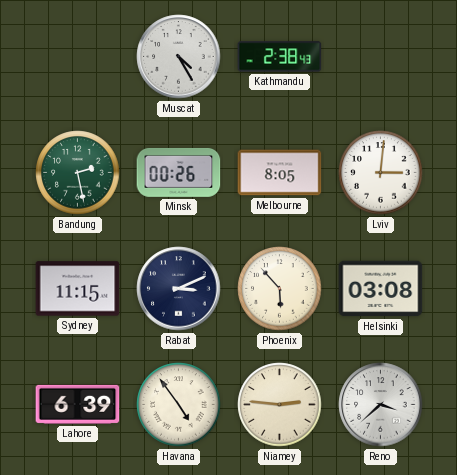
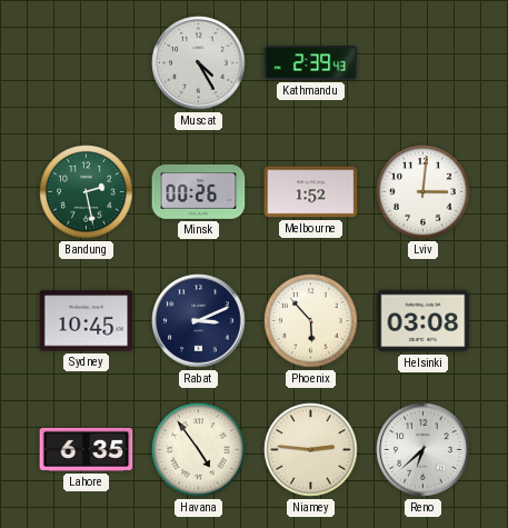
Kathmandu: 2:38 -> 2:39
Melbourne: 8:05 -> 1:52
Sydney: 11:15 -> 10:45
Lahore: 6:39 -> 6:35
Reno: 3:38 -> 6:38
